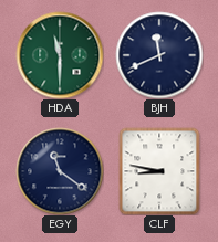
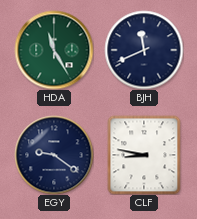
HDA: 11:30 -> 11:25
EGY: 11:21 -> 9:21
